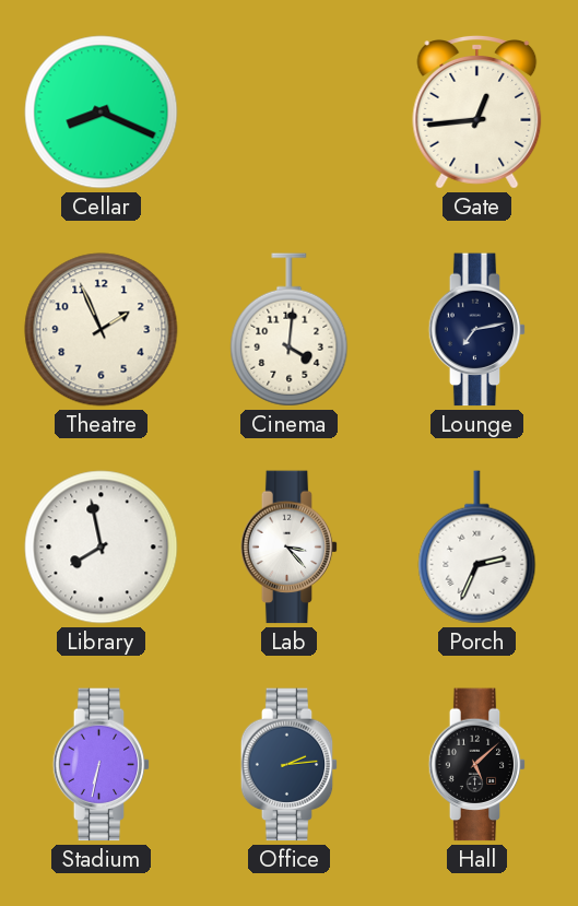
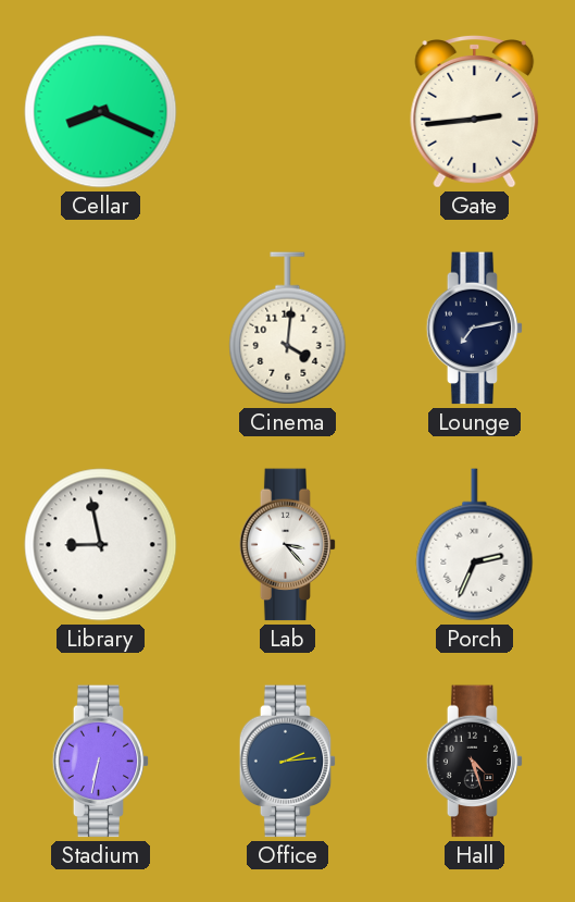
Gate: 12:44 -> 2:44
Theatre: 1:56 -> none
Library: 7:58 -> 8:58
Hall: 5:08 -> 4:27
